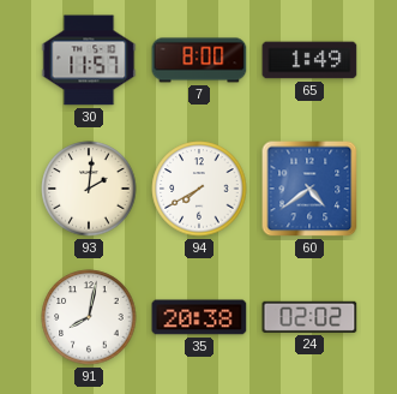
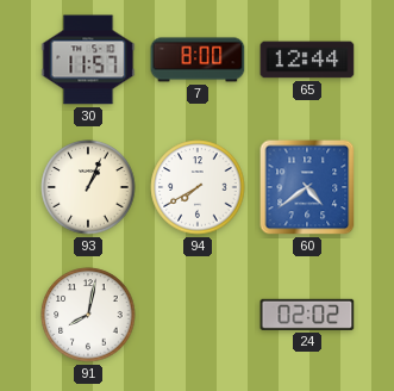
65: 1:49 -> 12:44
93: 2:01 -> 1:04
35: 20:38 -> none
